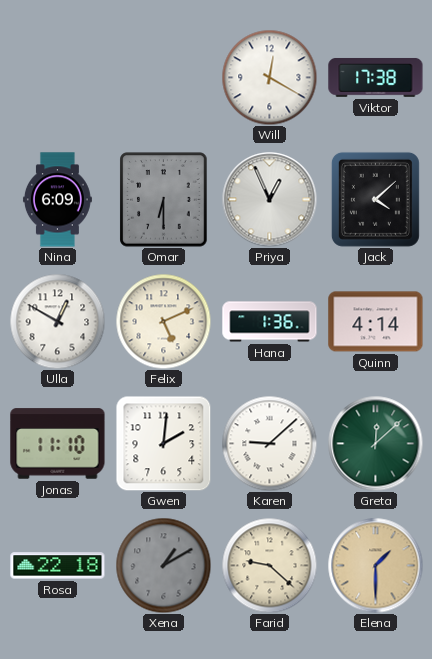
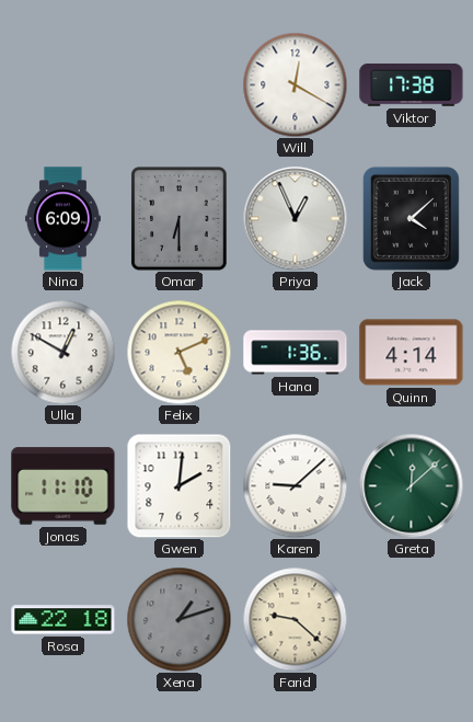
Xena: 1:10 -> 1:12
Elena: 1:30 -> none
